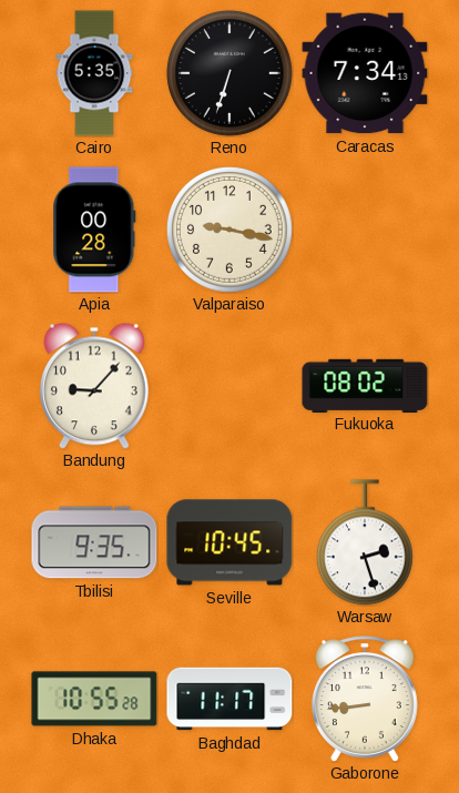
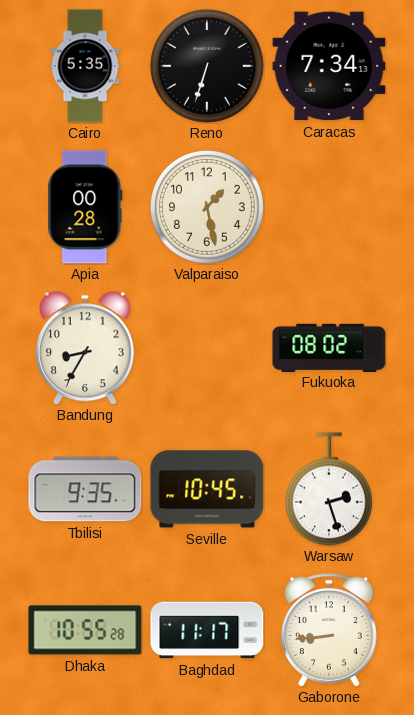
Valparaiso: 9:17 -> 1:28
Bandung: 9:07 -> 8:35
